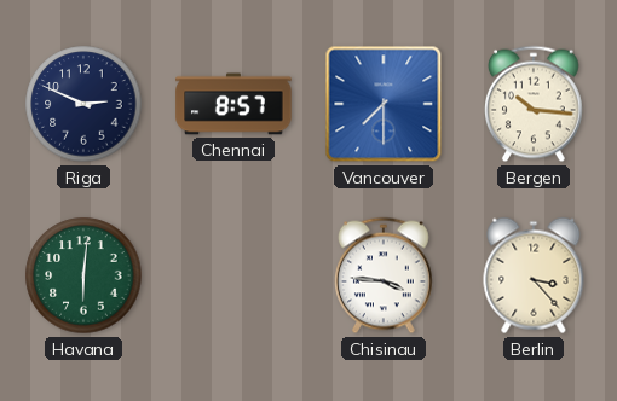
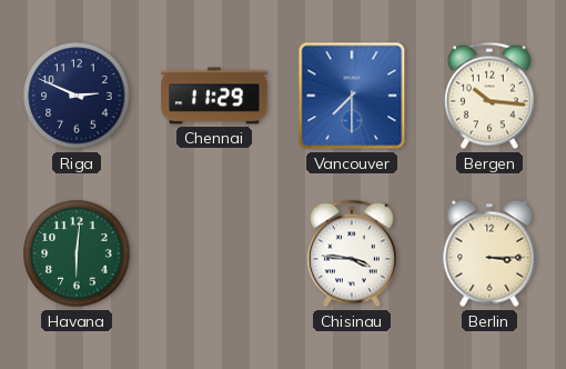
Chennai: 8:57 -> 11:29
Berlin: 3:23 -> 3:15
